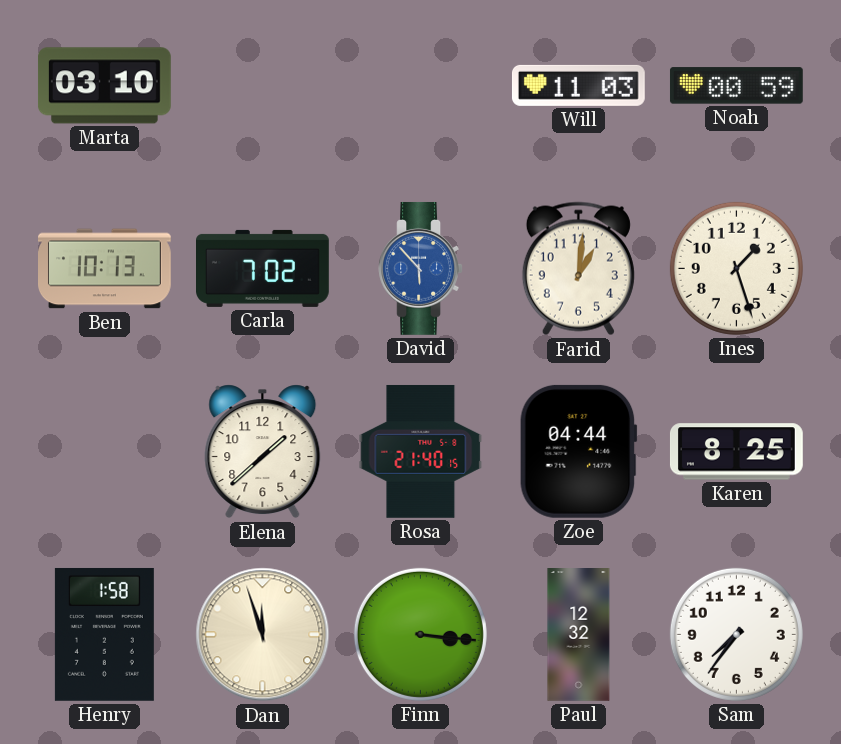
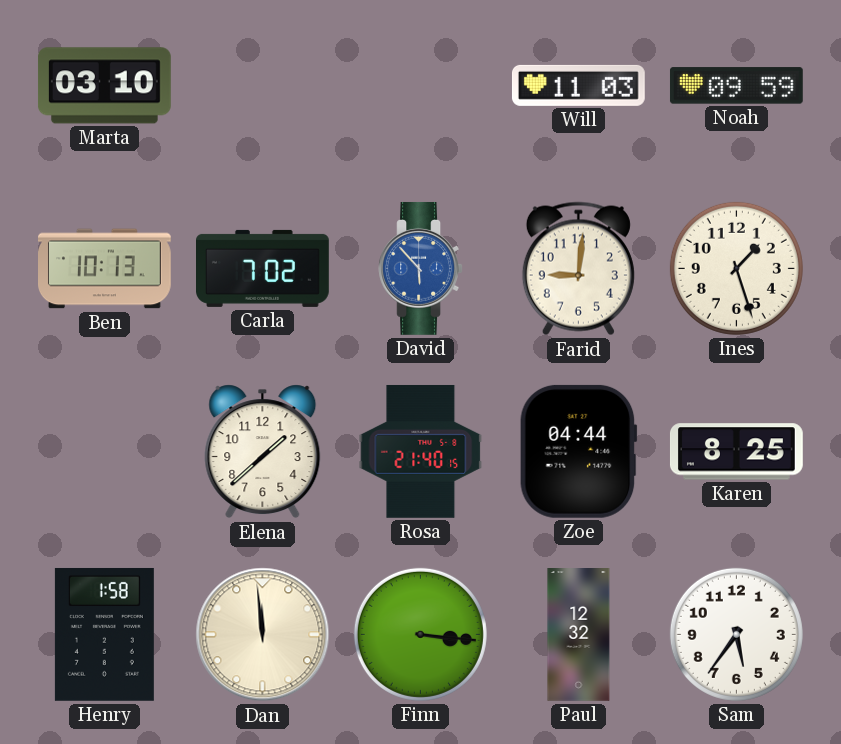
Noah: 00:59 -> 09:59
Farid: 1:01 -> 9:01
Dan: 11:57 -> 11:59
Sam: 7:36 -> 5:36
